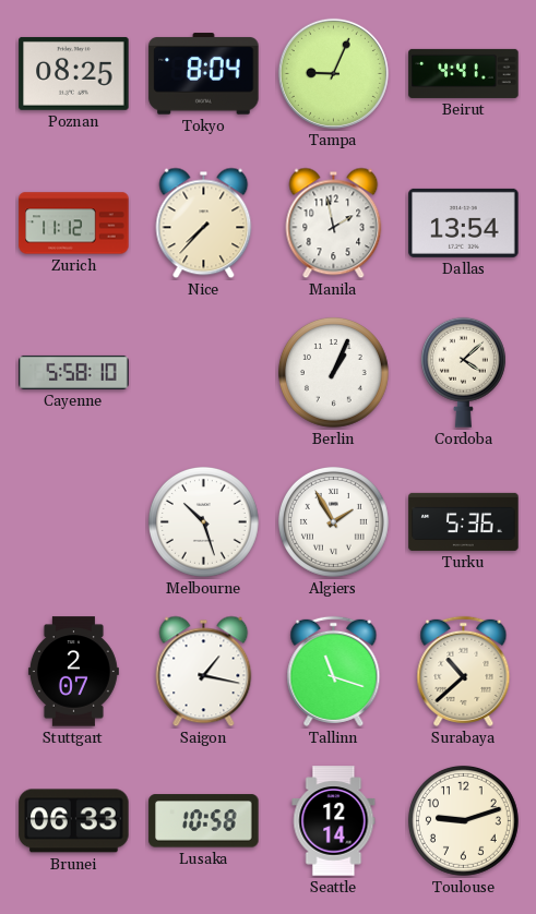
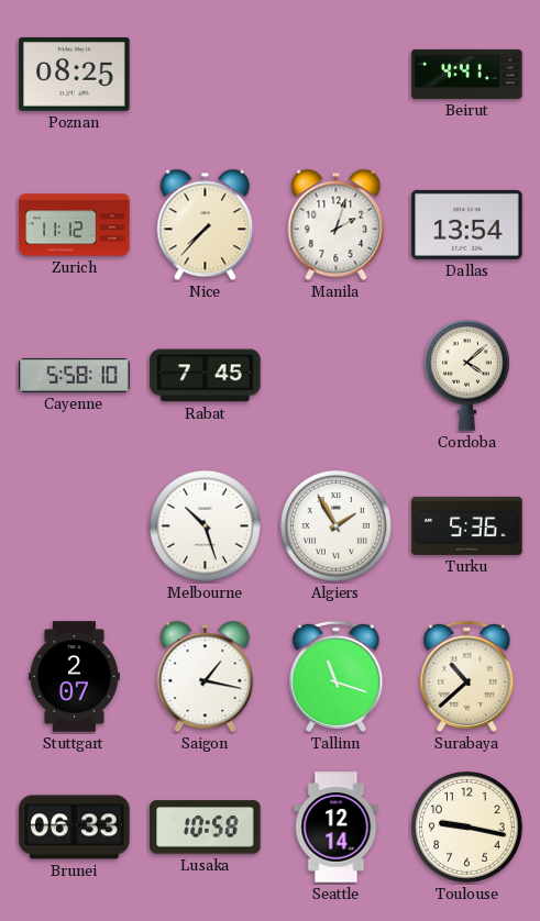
Tokyo: 8:04 -> none
Tampa: 9:04 -> none
Manila: 1:58 -> 2:03
Rabat: none -> 7:45
Berlin: 1:04 -> none
Toulouse: 9:12 -> 9:17
